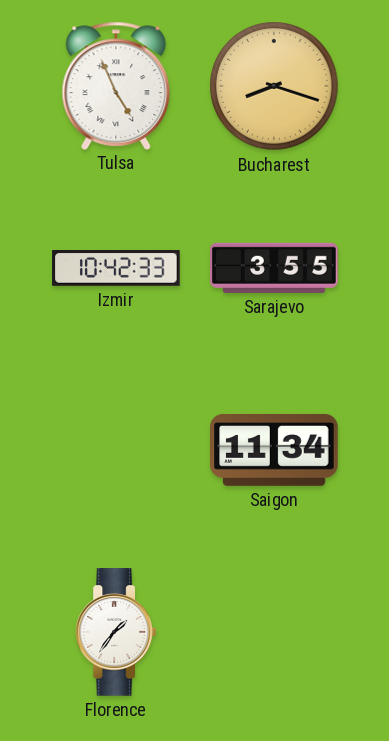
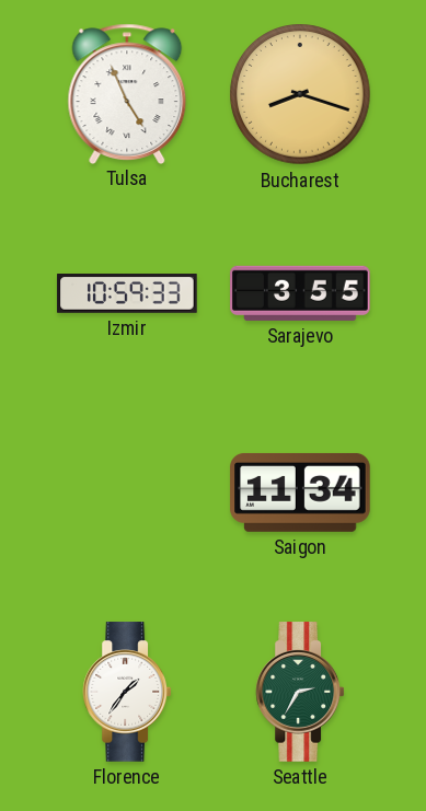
Izmir: 10:42 -> 10:59
Seattle: none -> 2:35
